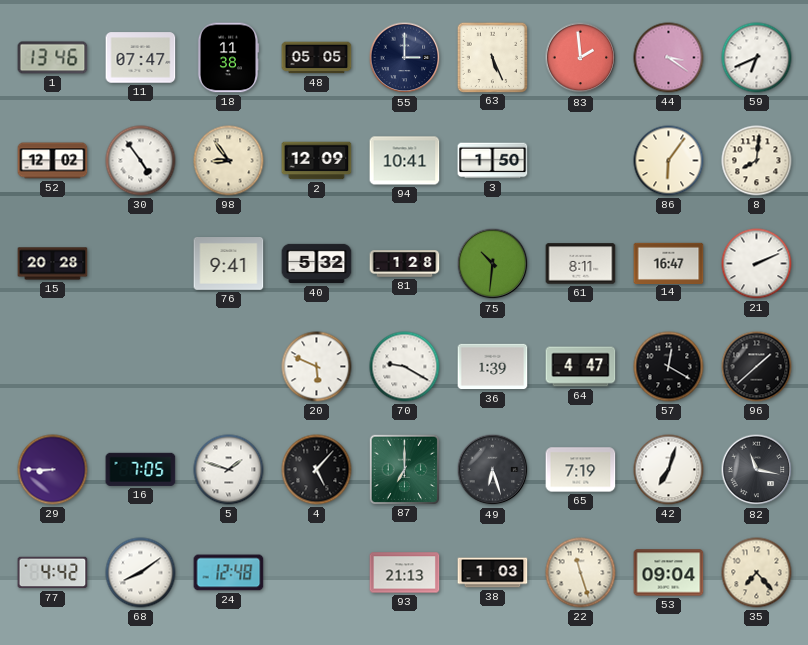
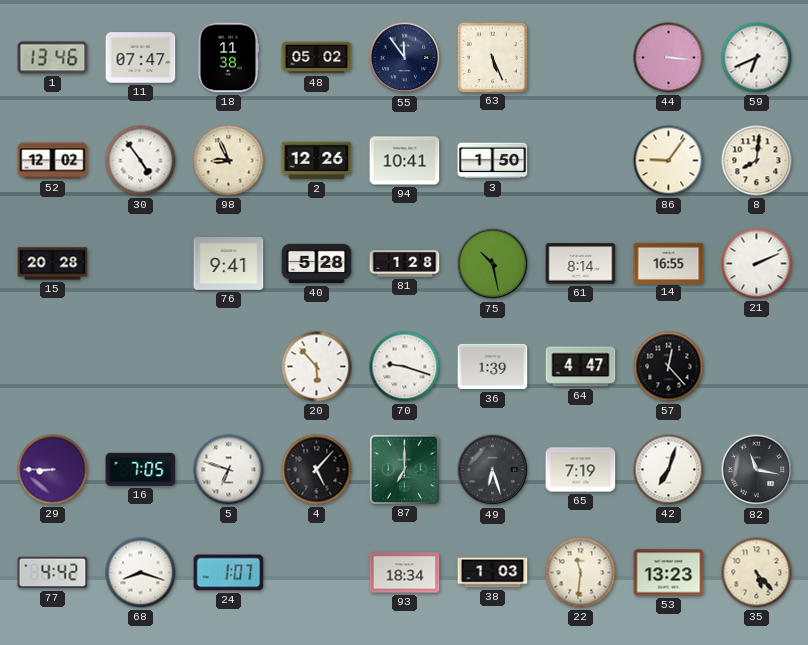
48: 05:05 -> 05:02
55: 3:00 -> 11:54
83: 1:59 -> none
44: 3:21 -> 3:16
98: 8:54 -> 8:56
2: 12:09 -> 12:26
86: 6:06 -> 9:06
40: 5:32 -> 5:28
75: 10:31 -> 10:28
61: 8:11 -> 8:14
14: 16:47 -> 16:55
20: 5:49 -> 5:53
70: 9:20 -> 9:18
57: 12:20 -> 12:23
96: 1:38 -> none
5: 1:48 -> 6:48
68: 8:09 -> 8:18
24: 12:48 -> 1:07
93: 21:13 -> 18:34
22: 11:27 -> 11:31
53: 09:04 -> 13:23
35: 7:23 -> 5:23
